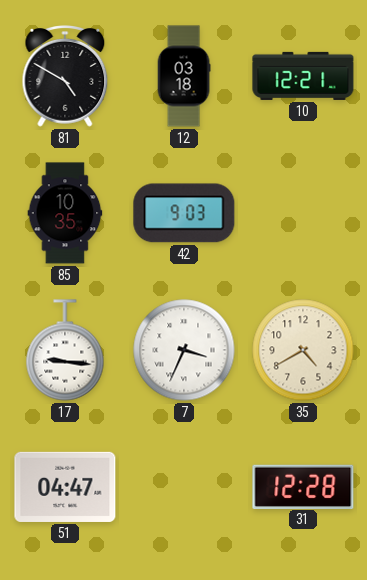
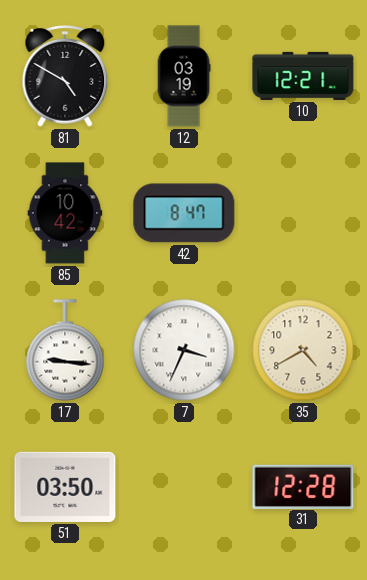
12: 03:18 -> 03:19
85: 10:35 -> 10:42
42: 9:03 -> 8:47
51: 04:47 -> 03:50
